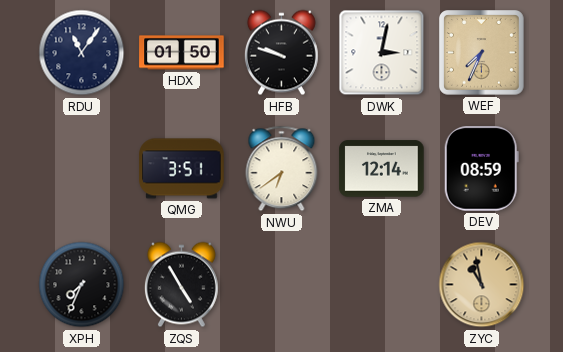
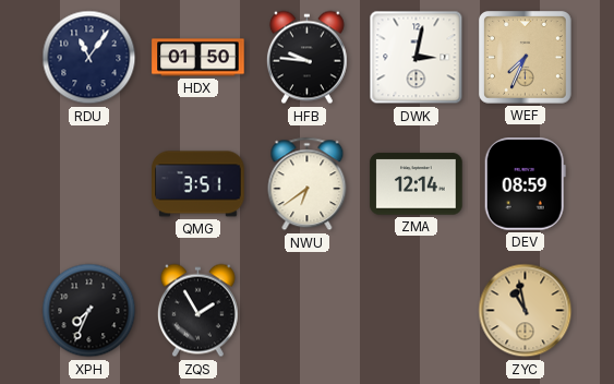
HFB: 9:48 -> 9:46
ZQS: 4:55 -> 1:55
